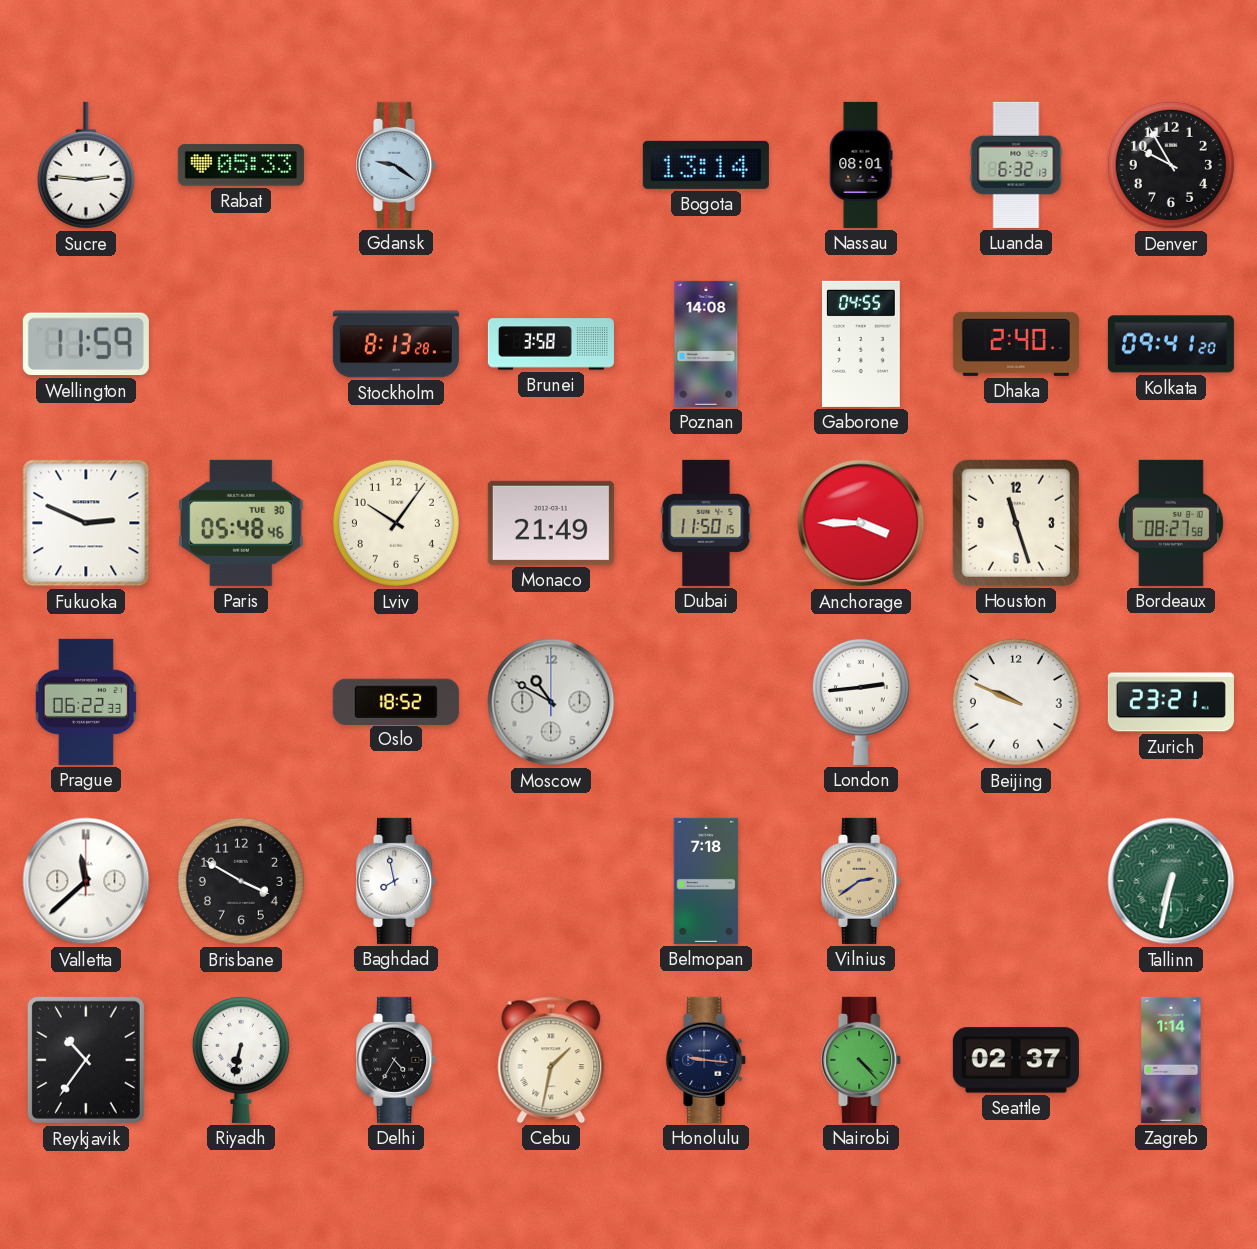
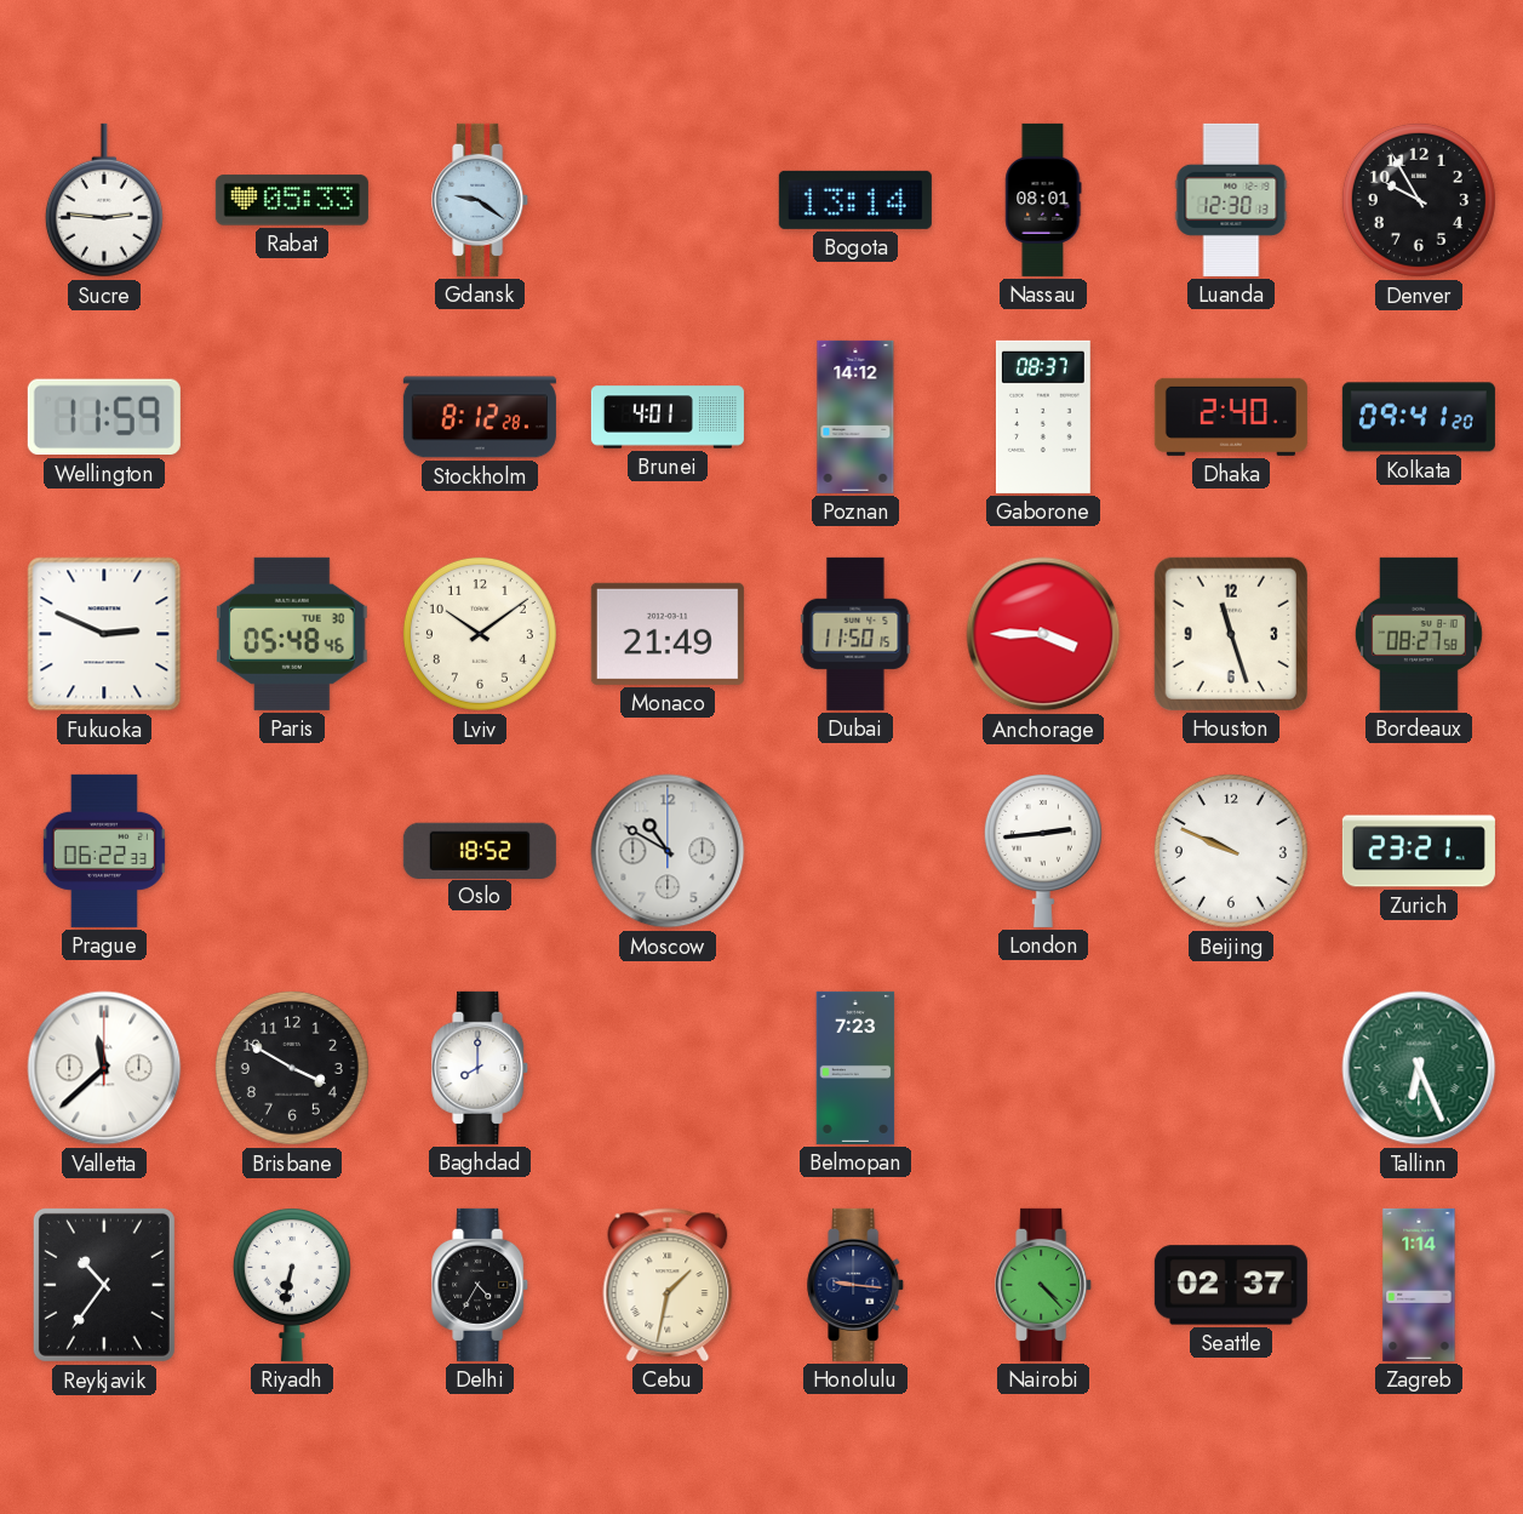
Luanda: 6:32 -> 12:30
Stockholm: 8:13 -> 8:12
Brunei: 3:58 -> 4:01
Poznan: 14:08 -> 14:12
Gaborone: 04:55 -> 08:37
Lviv: 10:06 -> 10:09
Baghdad: 7:58 -> 8:00
Belmopan: 7:18 -> 7:23
Vilnius: 2:39 -> none
Tallinn: 6:32 -> 6:26
